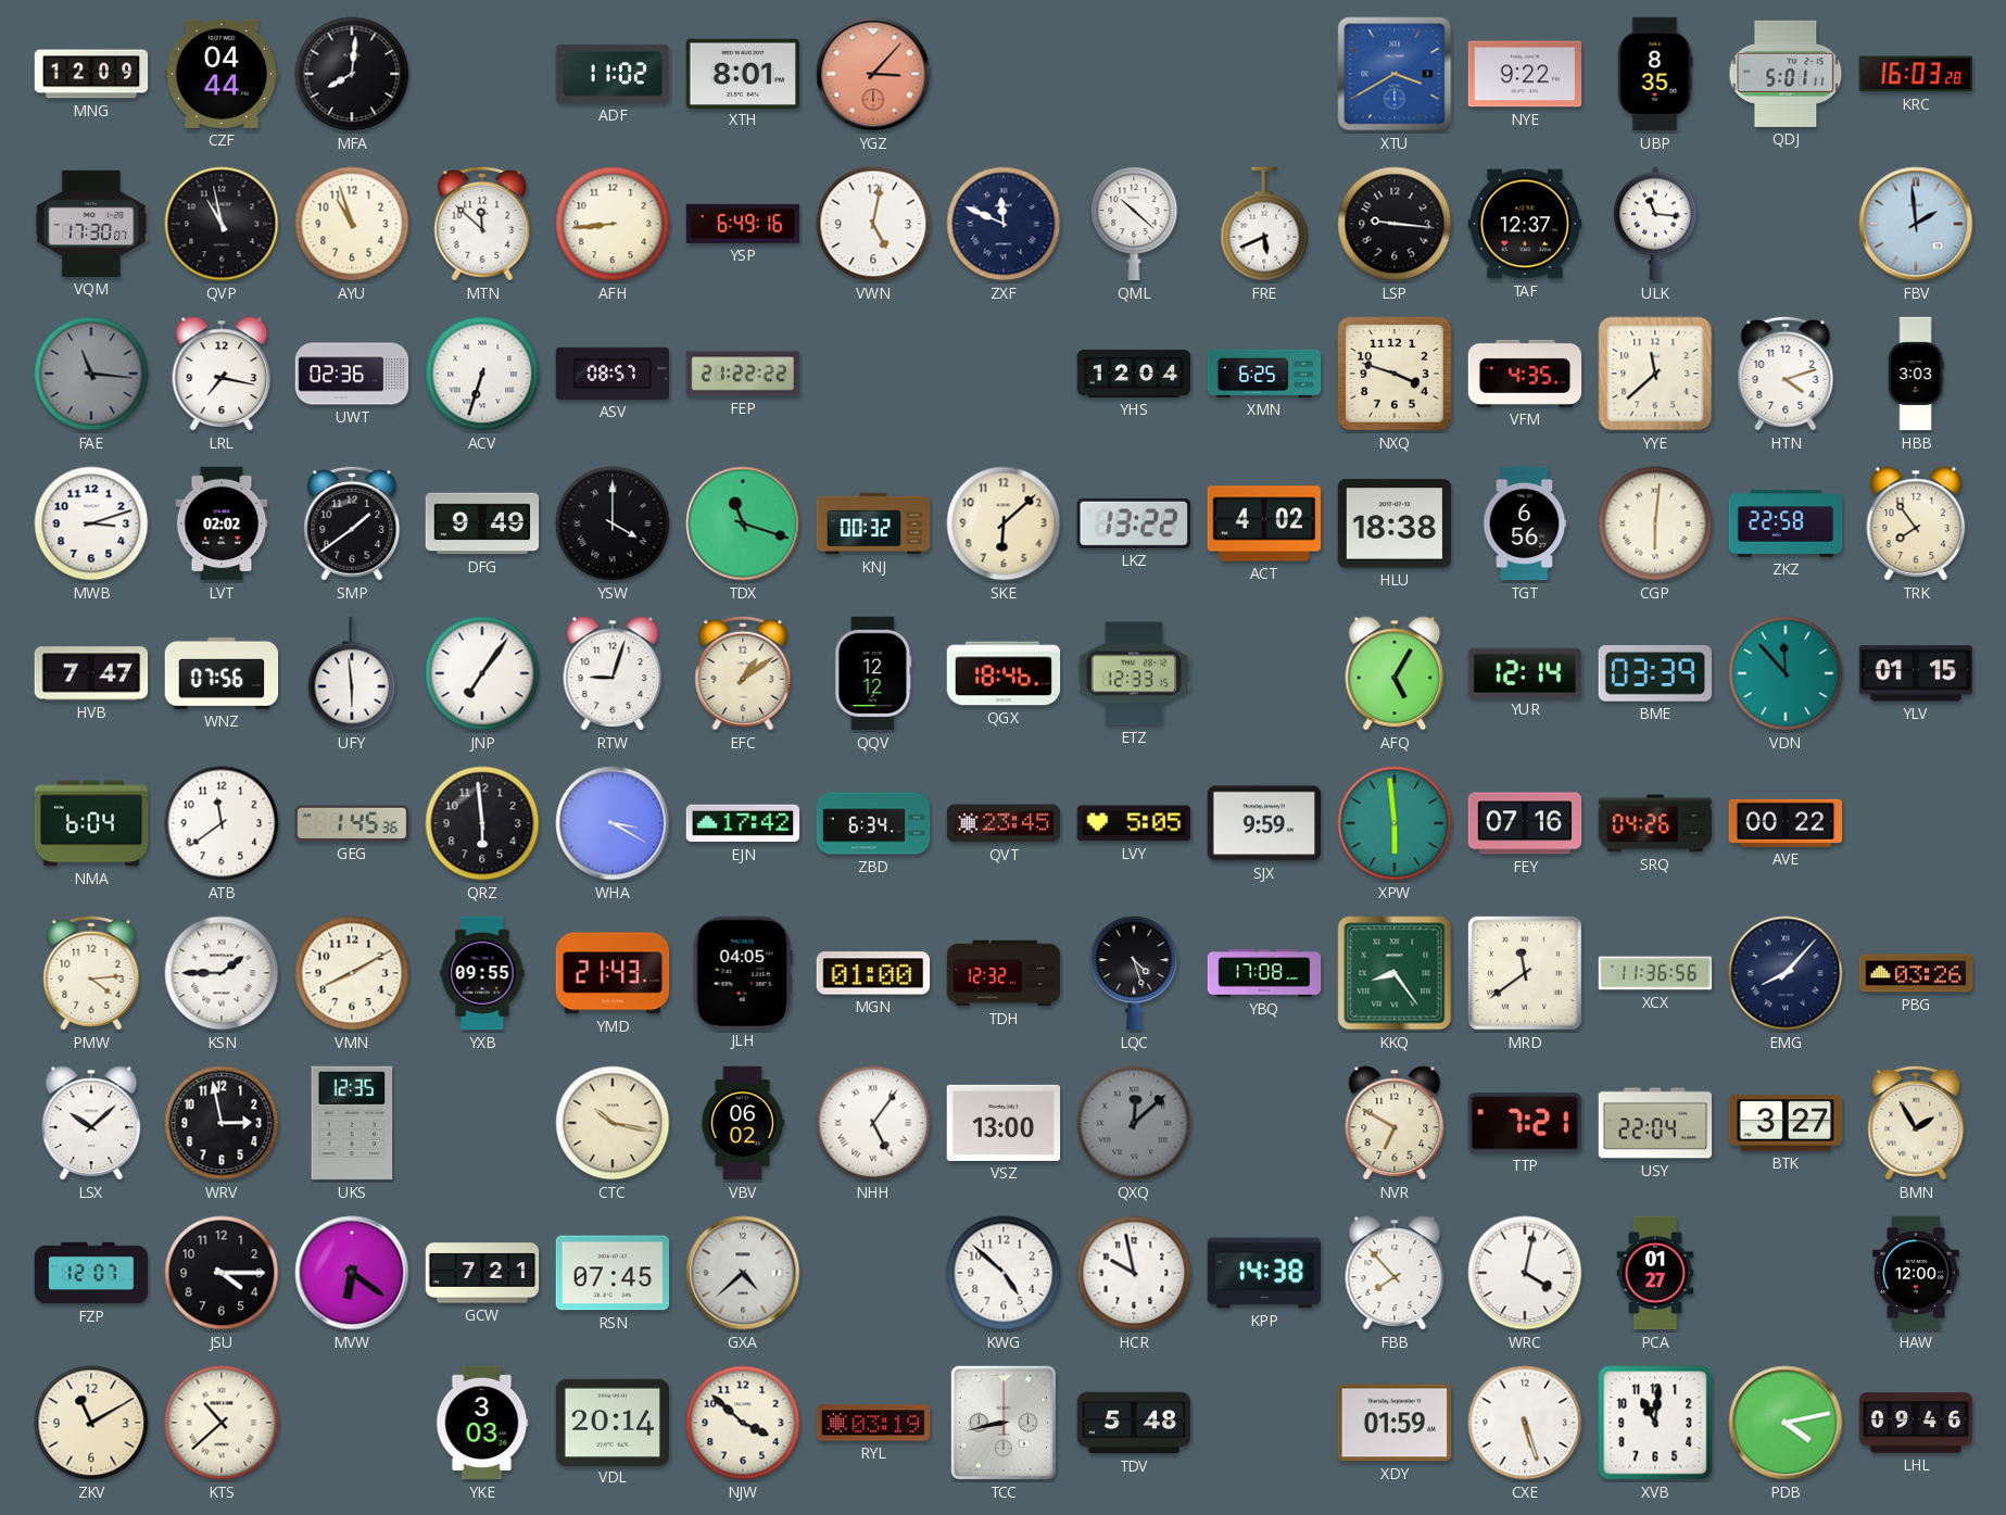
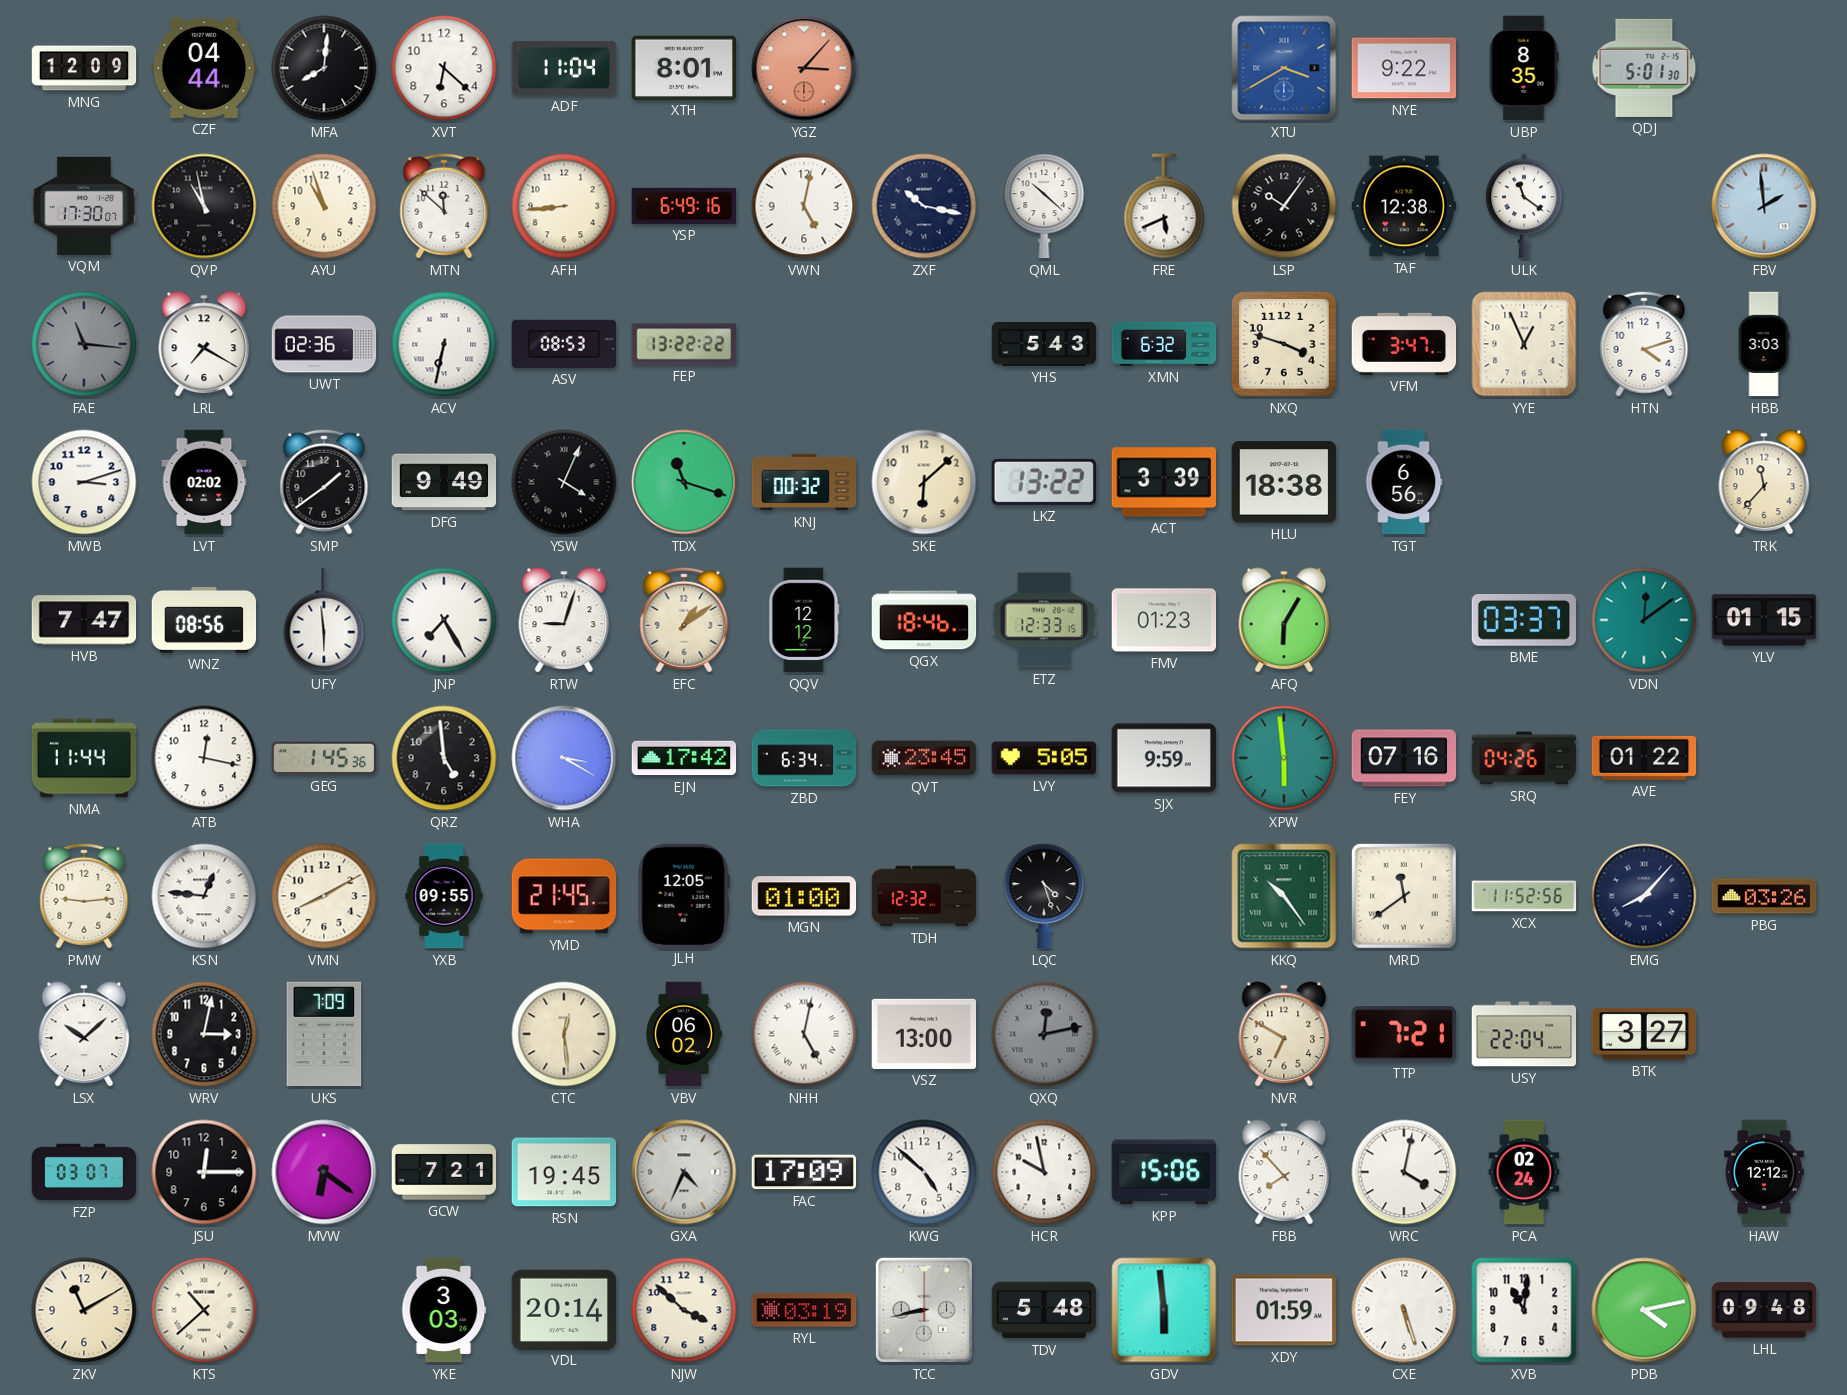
XVT: none -> 6:22
ADF: 11:02 -> 11:04
QDJ: 5:01:11 -> 5:01:30
KRC: 16:03 -> none
ZXF: 11:49 -> 10:17
LSP: 9:16 -> 10:06
TAF: 12:37 -> 12:38
ULK: 11:16 -> 11:21
LRL: 7:17 -> 7:20
ACV: 6:33 -> 6:32
ASV: 08:57 -> 08:53
FEP: 21:22 -> 13:22
YHS: 12:04 -> 5:43
XMN: 6:25 -> 6:32
VFM: 4:35 -> 3:47
YYE: 11:38 -> 12:56
YSW: 4:00 -> 4:04
ACT: 4:02 -> 3:39
CGP: 6:01 -> none
ZKZ: 22:58 -> none
TRK: 7:54 -> 11:37
WNZ: 07:56 -> 08:56
JNP: 7:06 -> 7:25
FMV: none -> 01:23
AFQ: 5:05 -> 6:05
YUR: 12:14 -> none
BME: 03:39 -> 03:37
VDN: 11:53 -> 12:09
NMA: 6:04 -> 11:44
ATB: 11:39 -> 12:17
QRZ: 5:59 -> 4:59
AVE: 00:22 -> 01:22
PMW: 4:14 -> 9:14
KSN: 1:45 -> 12:46
YMD: 21:43 -> 21:45
JLH: 04:05 -> 12:05
YBQ: 17:08 -> none
KKQ: 8:24 -> 10:24
XCX: 11:36 -> 11:52
WRV: 2:58 -> 3:02
UKS: 12:35 -> 7:09
CTC: 10:17 -> 12:29
NHH: 5:06 -> 5:02
QXQ: 12:08 -> 12:13
BMN: 1:55 -> none
FZP: 12:07 -> 03:07
JSU: 4:15 -> 12:15
RSN: 07:45 -> 19:45
GXA: 4:38 -> 4:34
FAC: none -> 17:09
KPP: 14:38 -> 15:06
PCA: 01:27 -> 02:24
HAW: 12:00 -> 12:12
GDV: none -> 5:59
LHL: 09:46 -> 09:48
